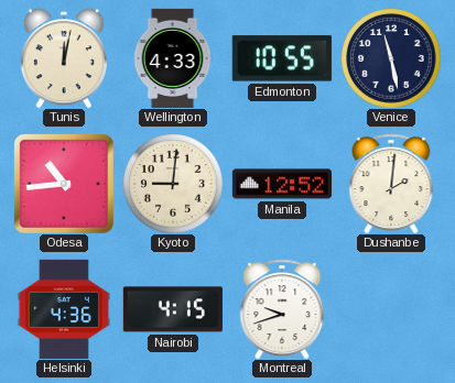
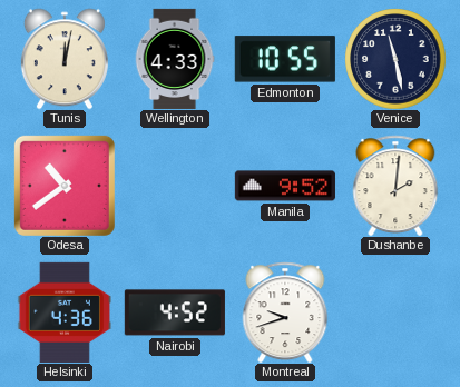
Odesa: 10:44 -> 10:39
Kyoto: 9:01 -> none
Manila: 12:52 -> 9:52
Nairobi: 4:15 -> 4:52
